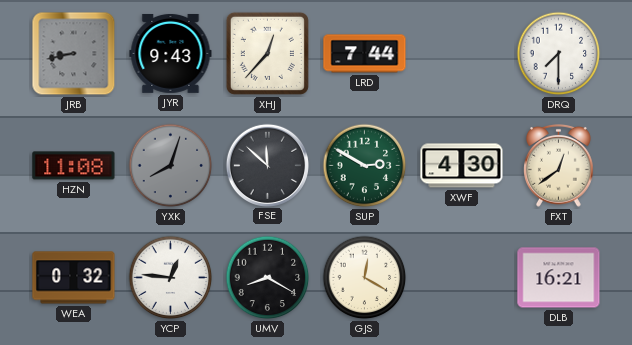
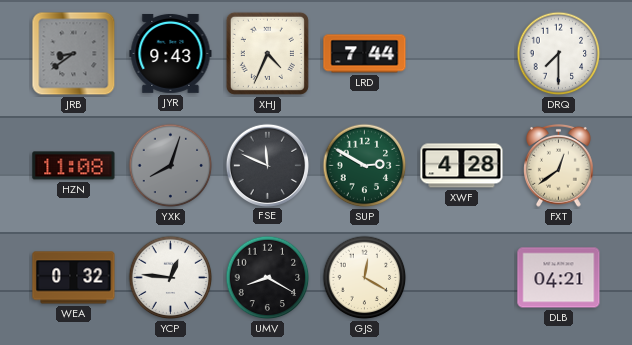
JRB: 8:43 -> 8:39
XHJ: 12:37 -> 4:34
FSE: 11:52 -> 11:49
XWF: 4:30 -> 4:28
DLB: 16:21 -> 04:21
